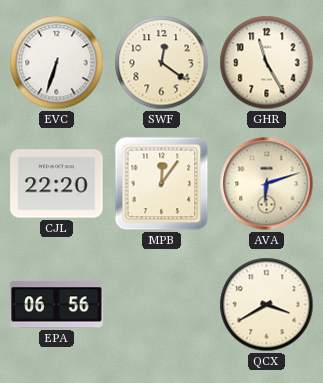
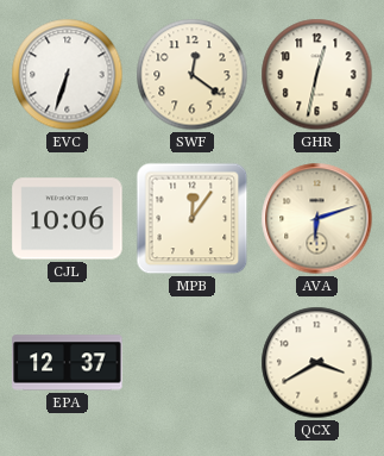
GHR: 11:25 -> 12:32
CJL: 22:20 -> 10:06
EPA: 06:56 -> 12:37
